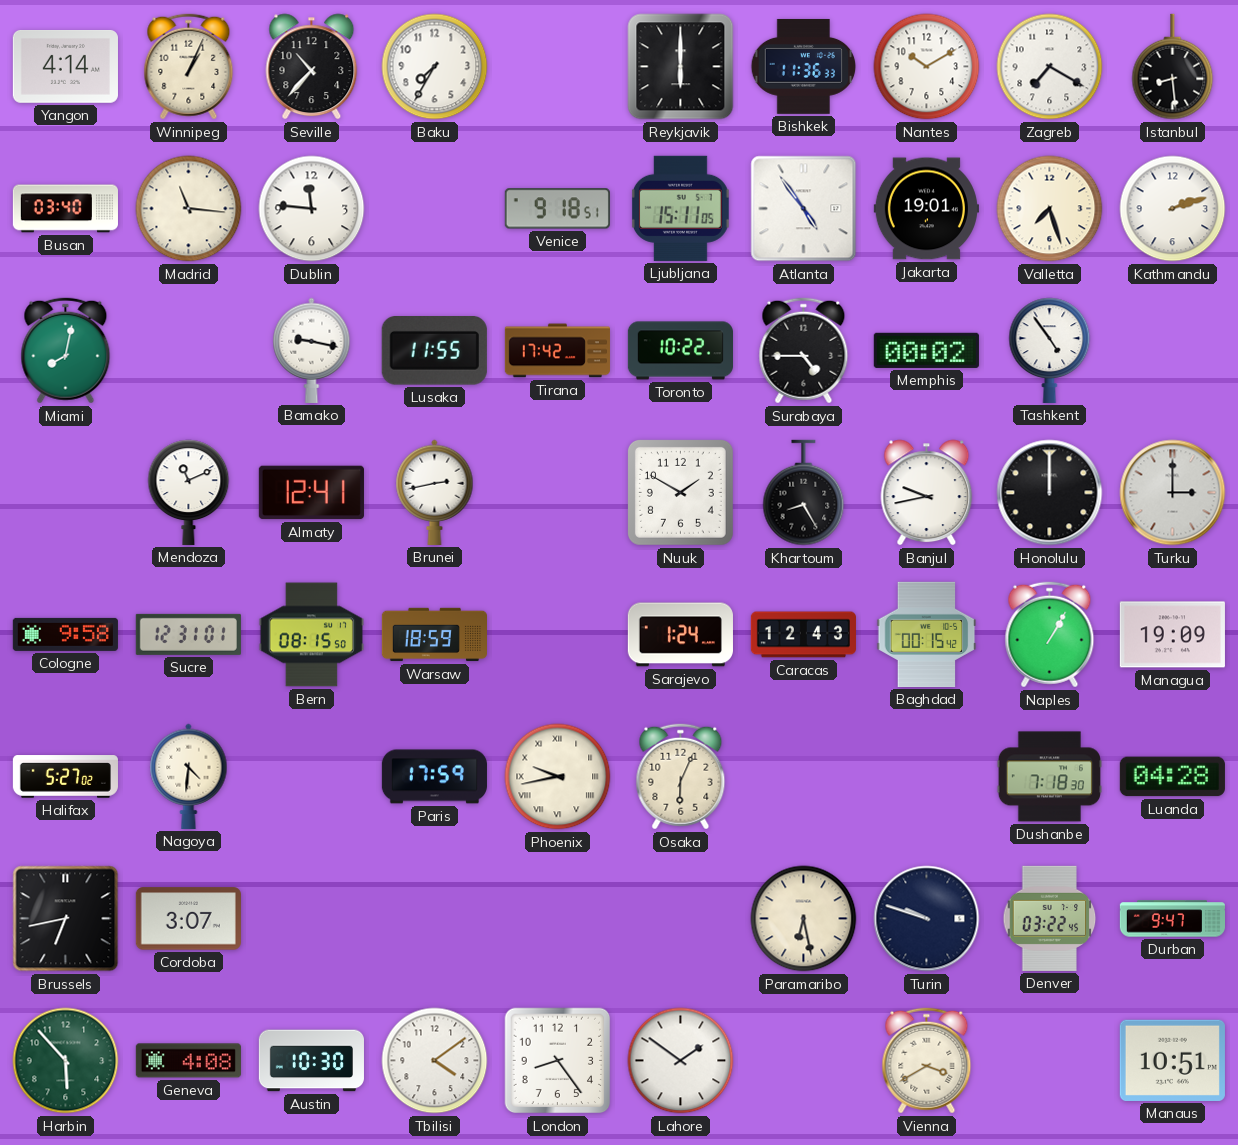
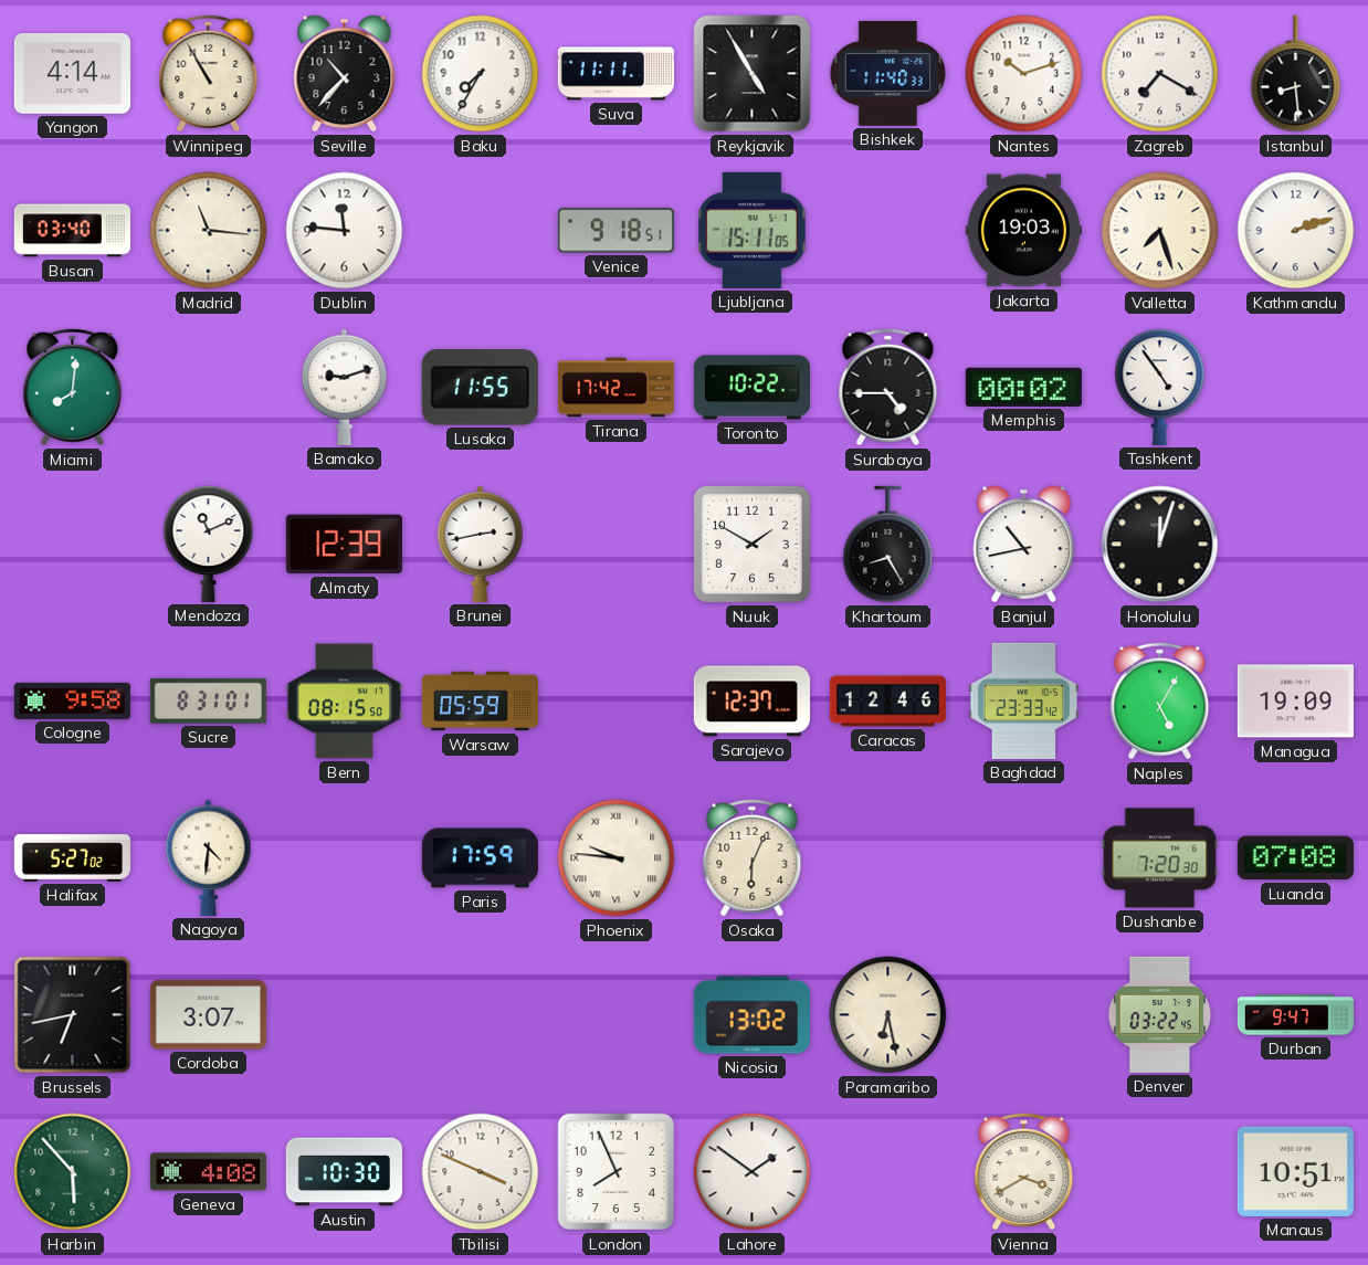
Winnipeg: 1:04 -> 10:55
Suva: none -> 11:11
Reykjavik: 6:00 -> 4:55
Bishkek: 11:36 -> 11:40
Nantes: 10:10 -> 10:12
Atlanta: 4:54 -> none
Jakarta: 19:01 -> 19:03
Miami: 8:02 -> 8:01
Bamako: 9:17 -> 9:12
Almaty: 12:41 -> 12:39
Banjul: 9:43 -> 10:43
Honolulu: 12:00 -> 12:03
Turku: 3:00 -> none
Sucre: 12:31 -> 8:31
Warsaw: 18:59 -> 05:59
Sarajevo: 1:24 -> 12:37
Caracas: 12:43 -> 12:46
Baghdad: 00:15 -> 23:33
Naples: 1:05 -> 5:05
Phoenix: 9:43 -> 9:46
Dushanbe: 7:18 -> 7:20
Luanda: 04:28 -> 07:08
Nicosia: none -> 13:02
Turin: 9:48 -> none
Tbilisi: 4:09 -> 3:49
London: 8:24 -> 7:56
